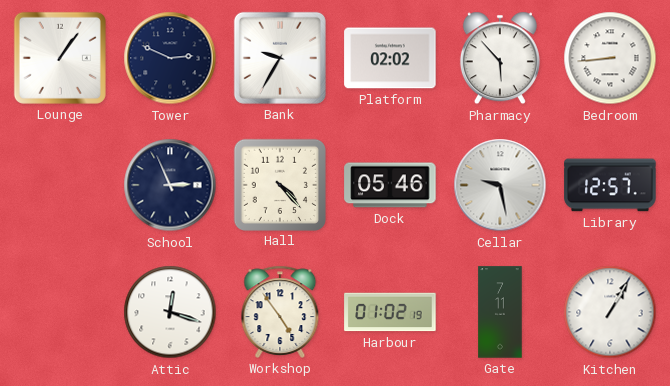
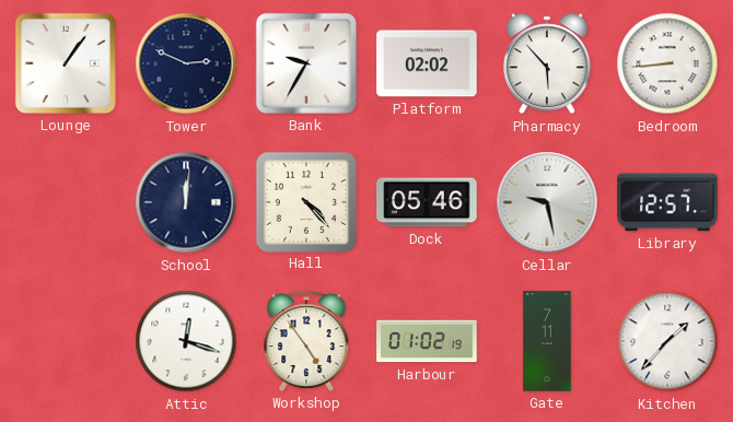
School: 2:56 -> 12:01
Kitchen: 1:05 -> 1:37
